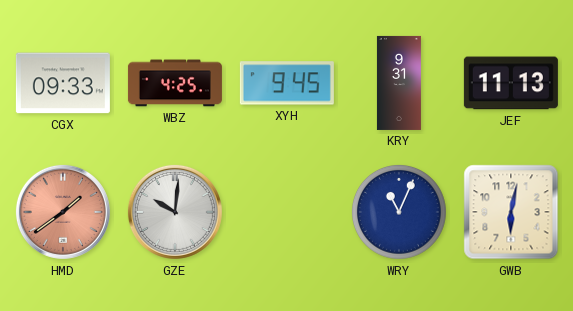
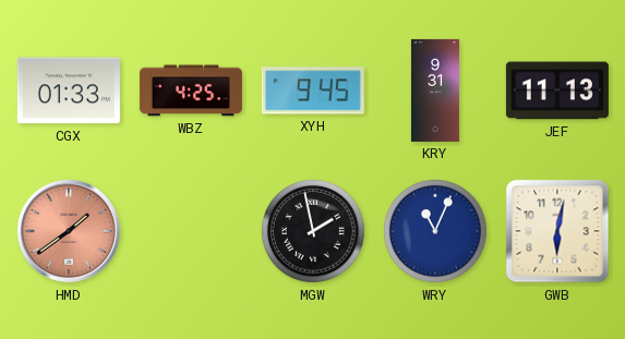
CGX: 09:33 -> 01:33
GZE: 10:01 -> none
MGW: none -> 1:58
